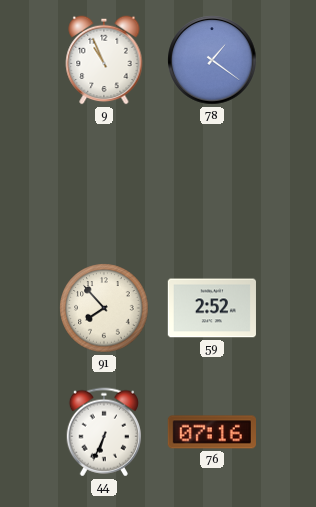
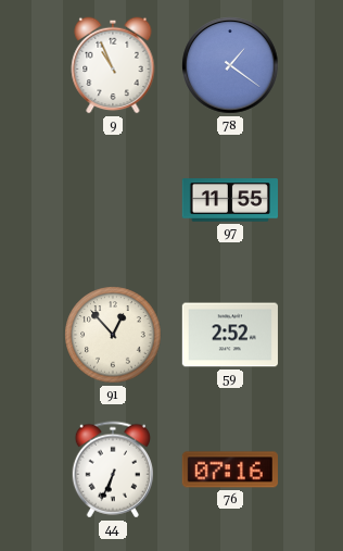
97: none -> 11:55
91: 7:53 -> 12:53
